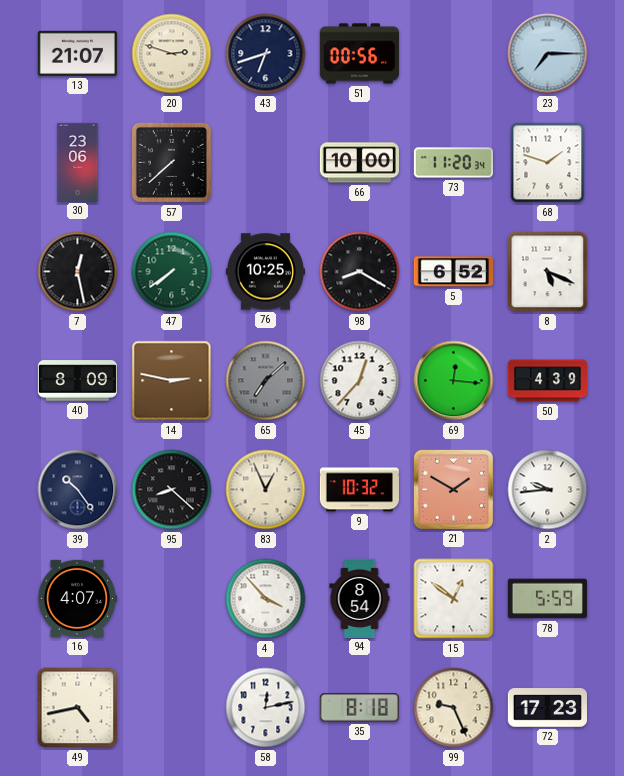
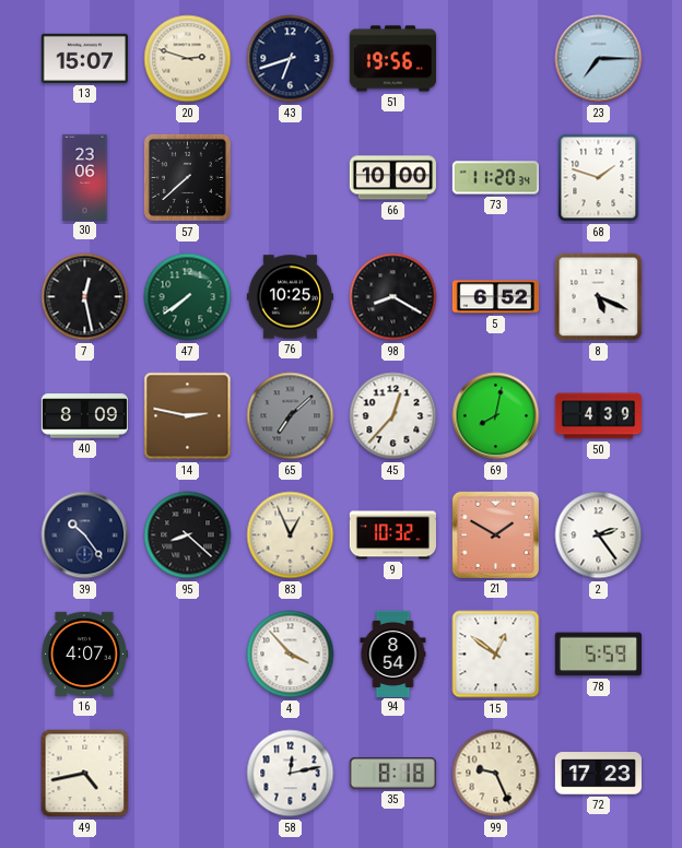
13: 21:07 -> 15:07
51: 00:56 -> 19:56
69: 12:16 -> 8:02
2: 9:44 -> 2:24
